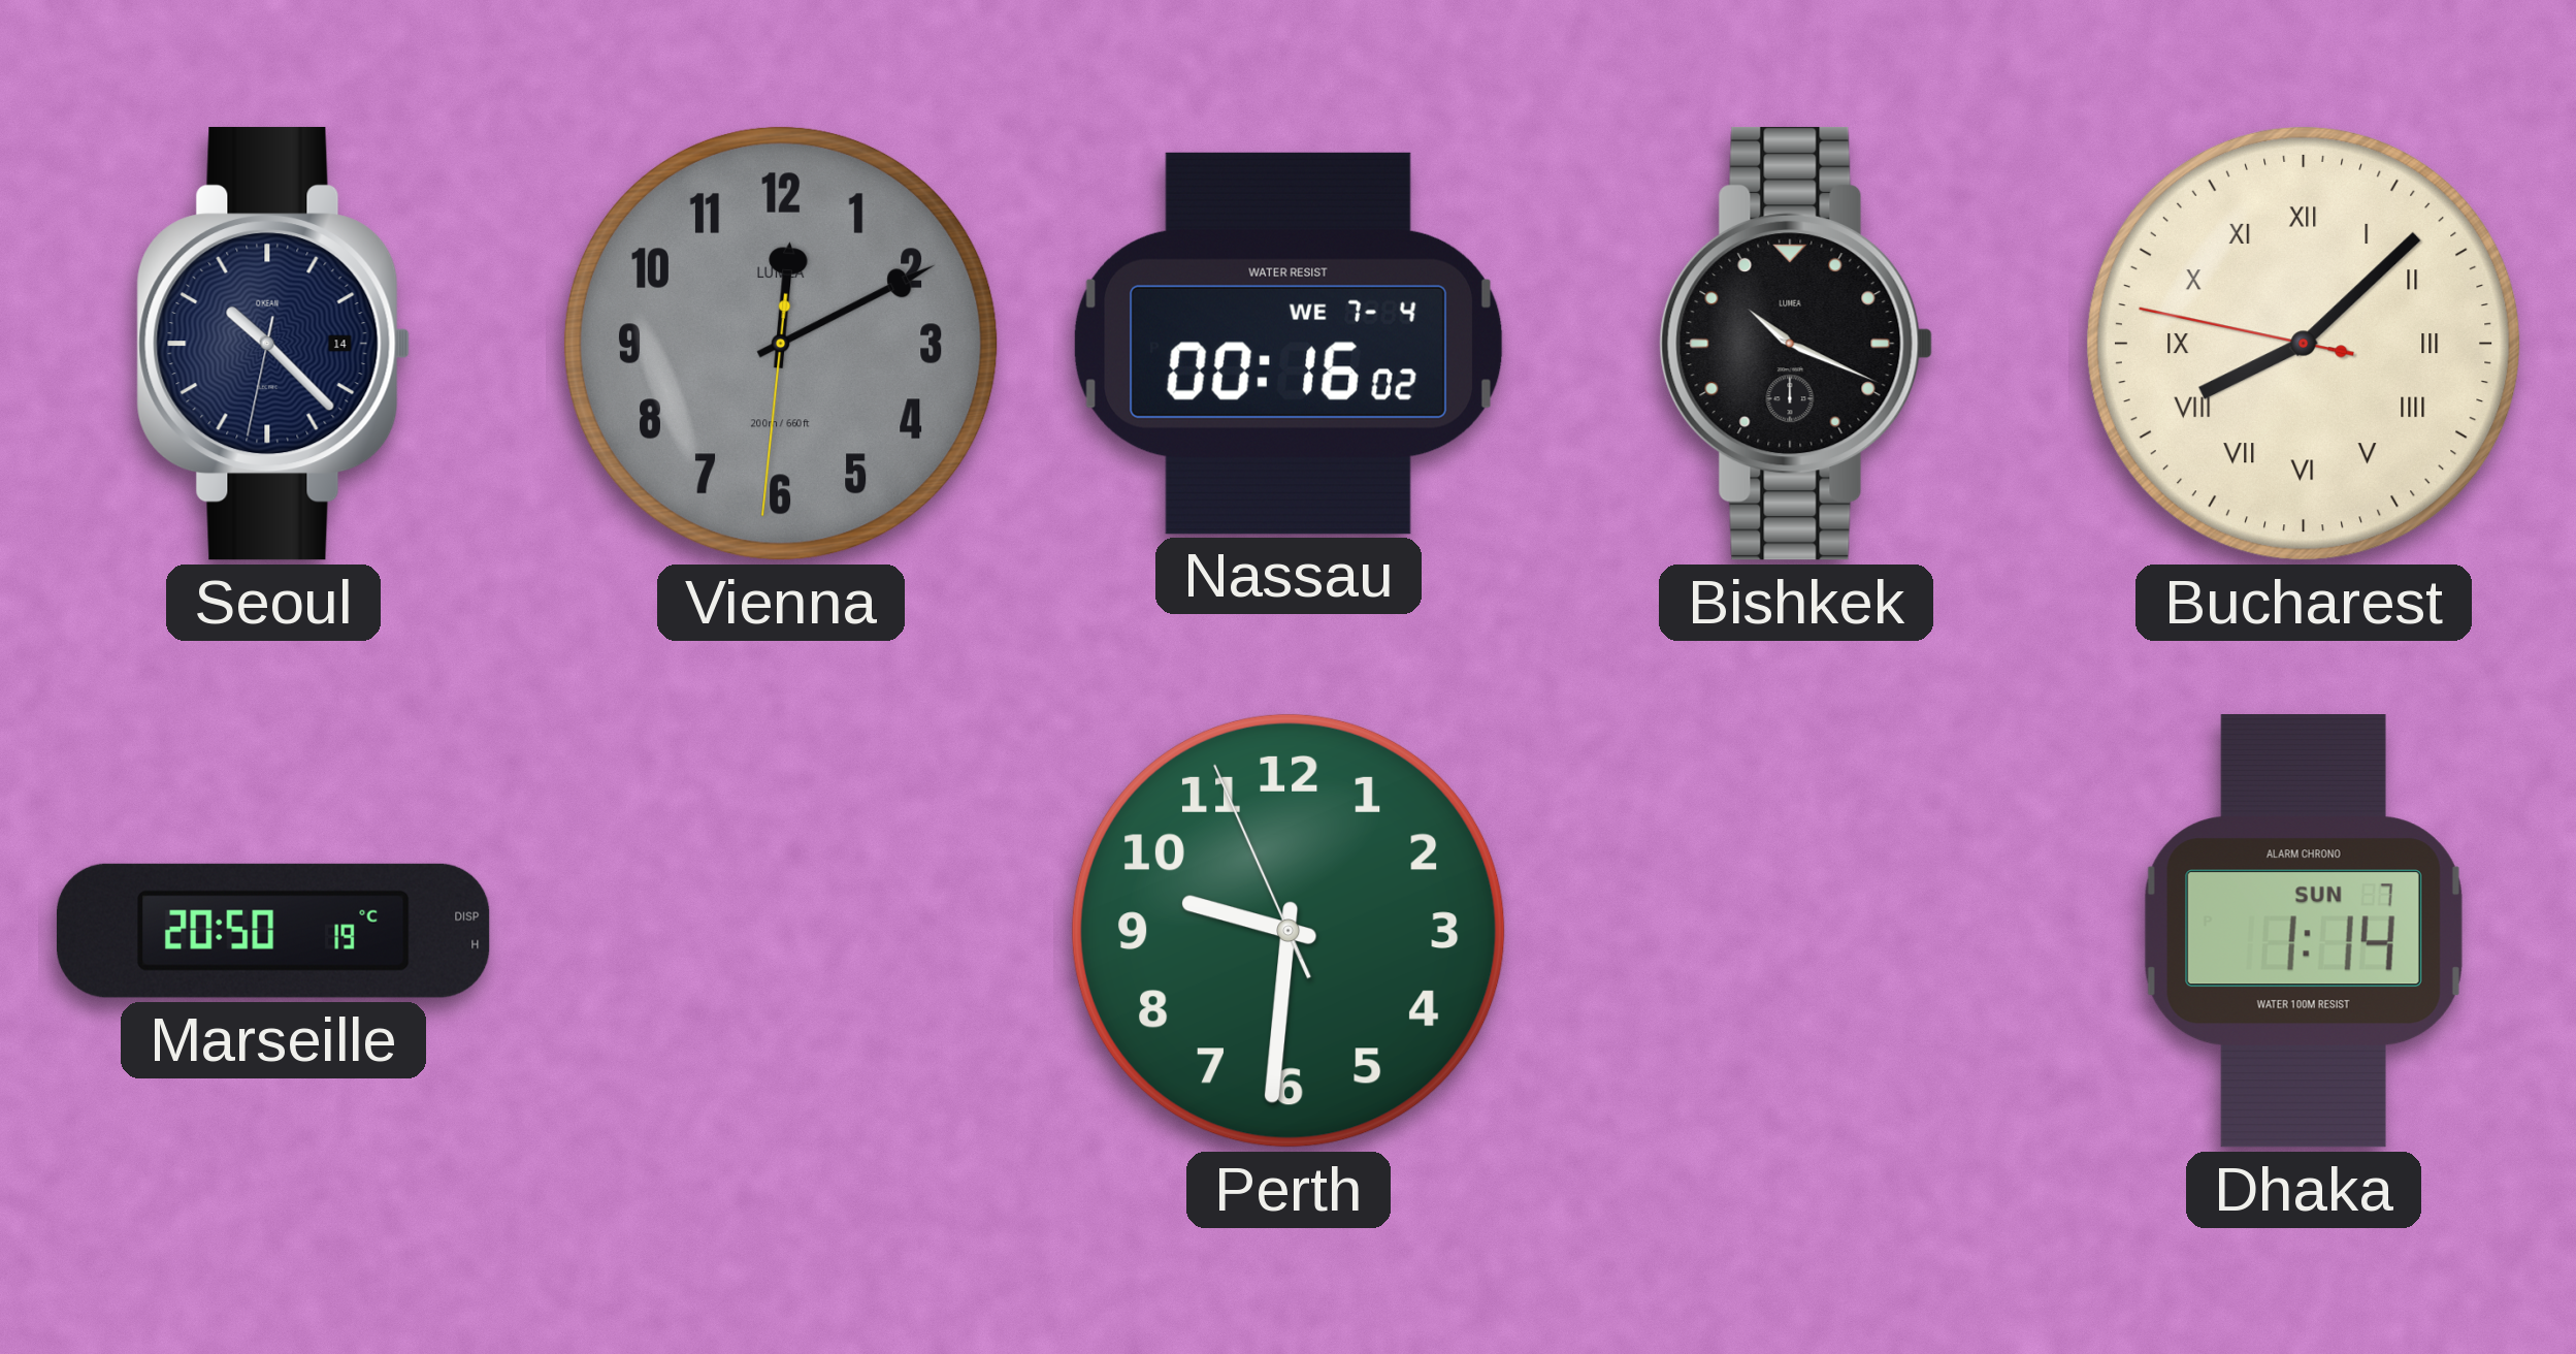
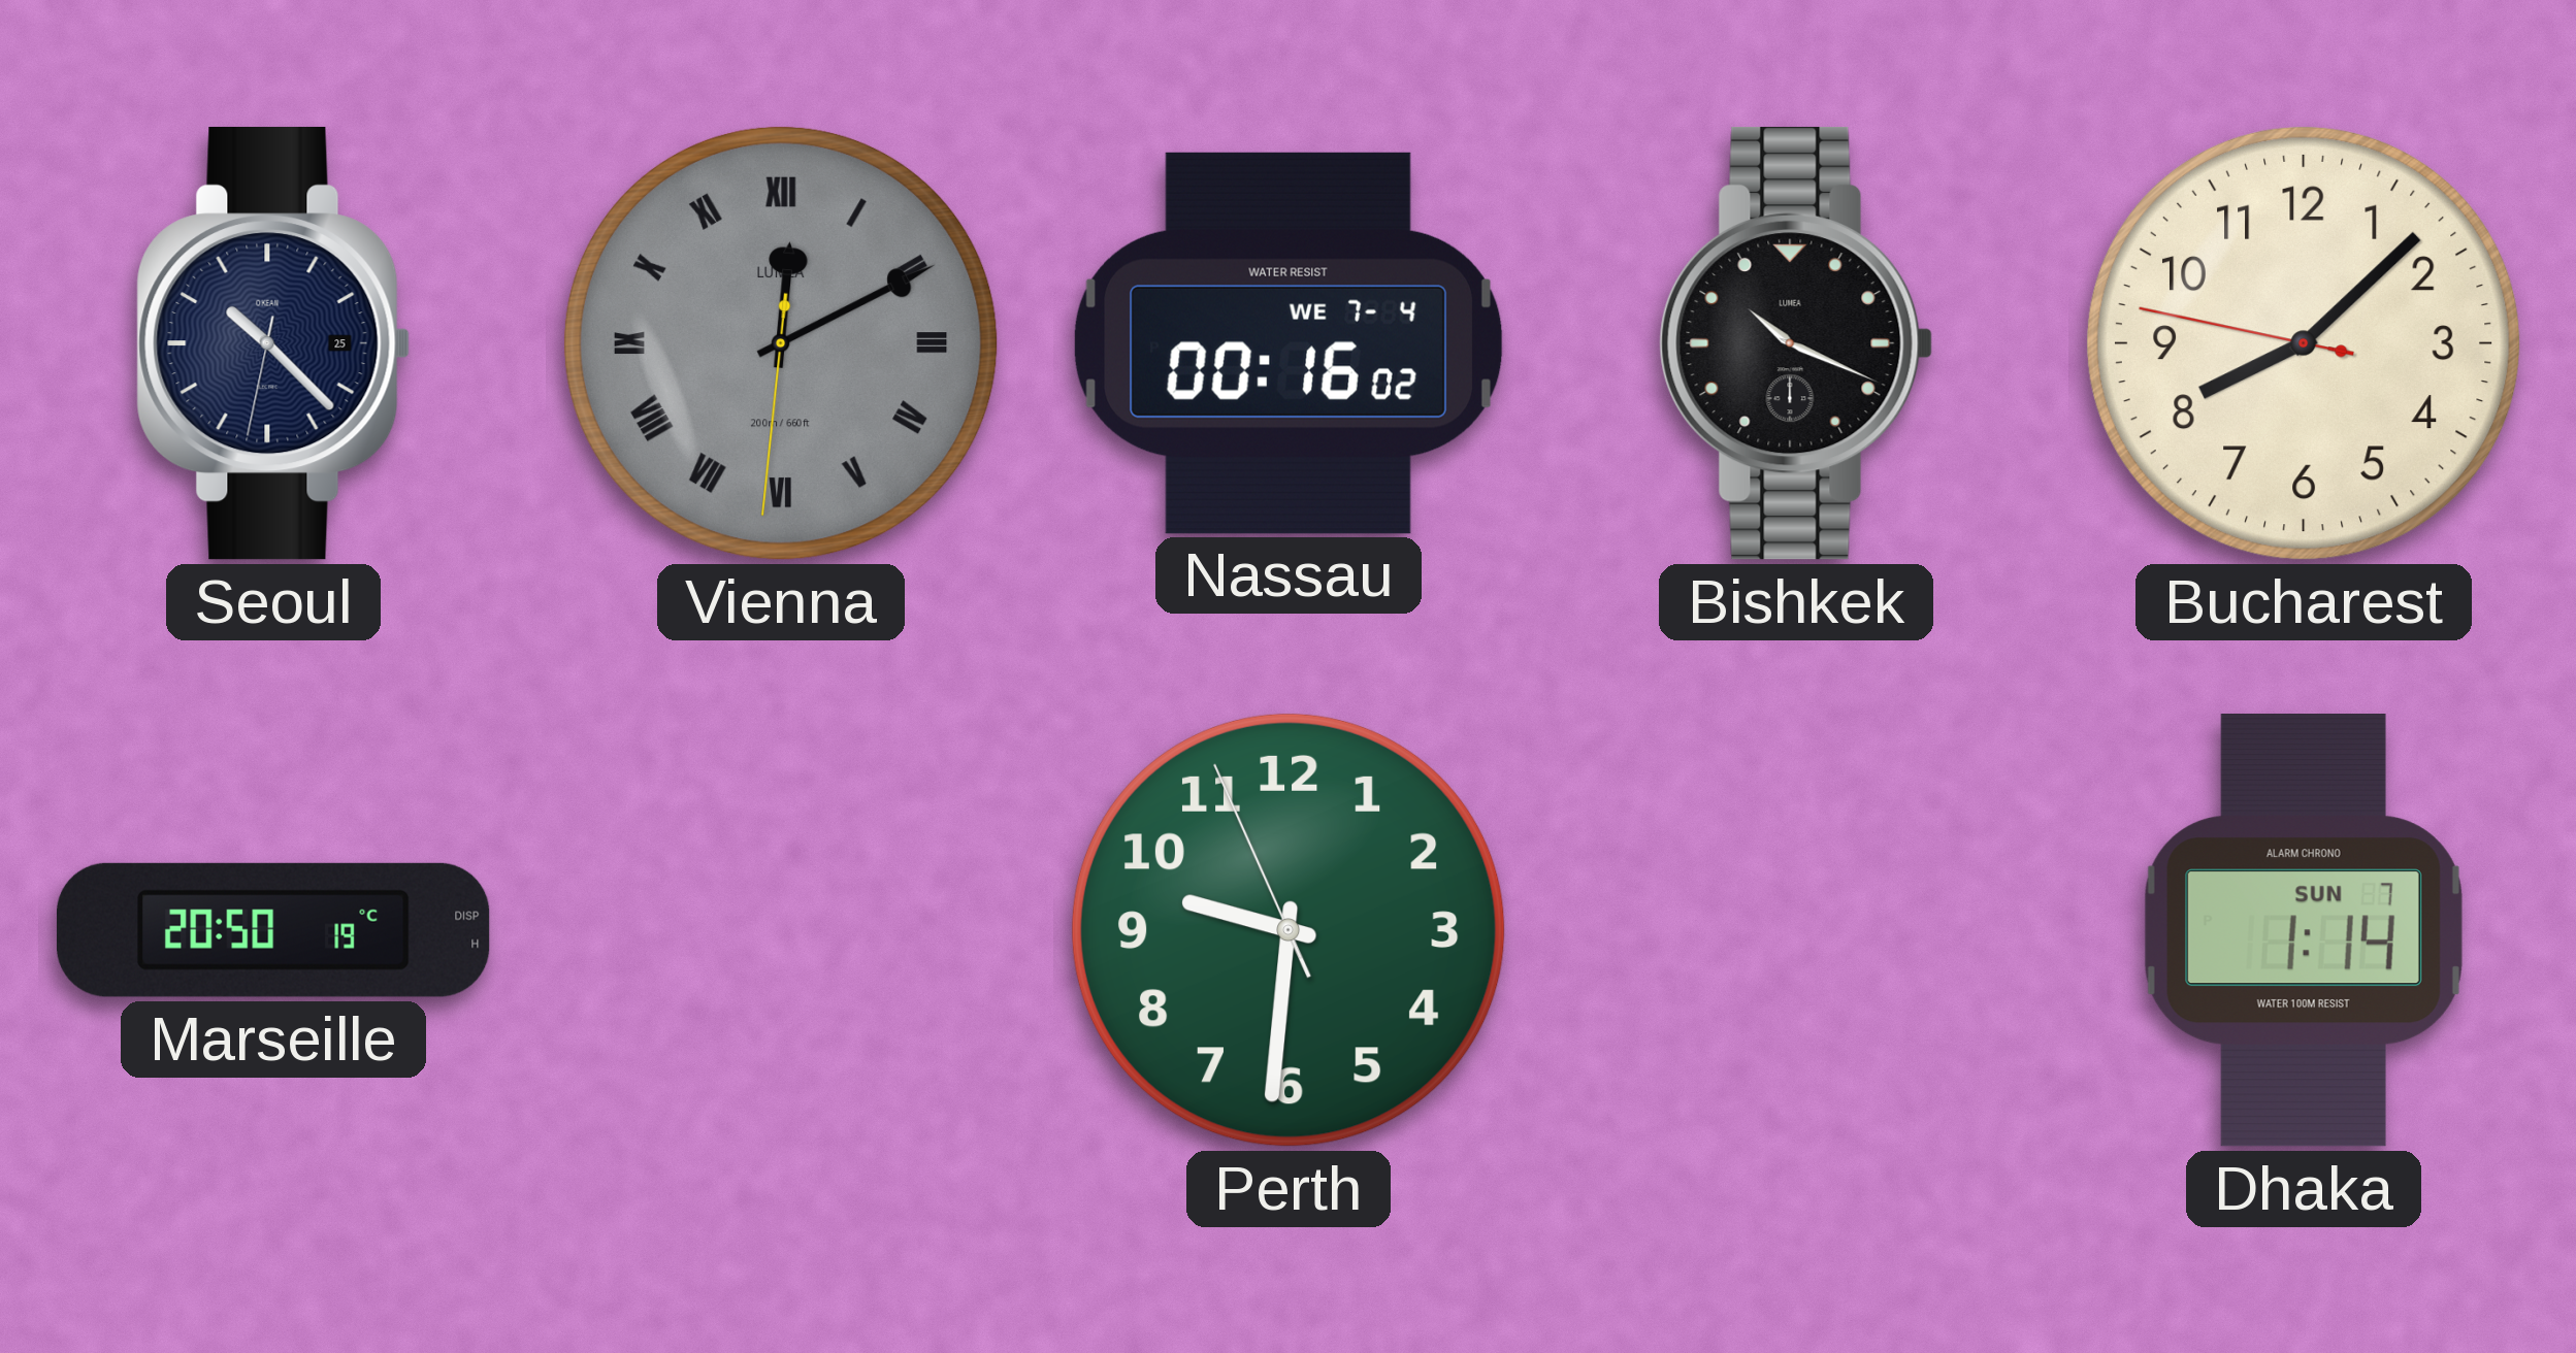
Seoul date: 14 -> 25
Vienna numerals: Arabic -> Roman
Bucharest numerals: Roman -> Arabic
